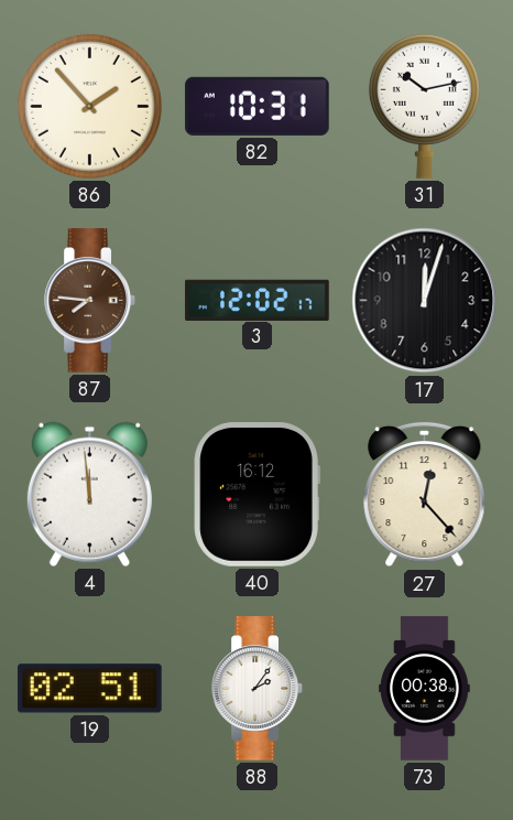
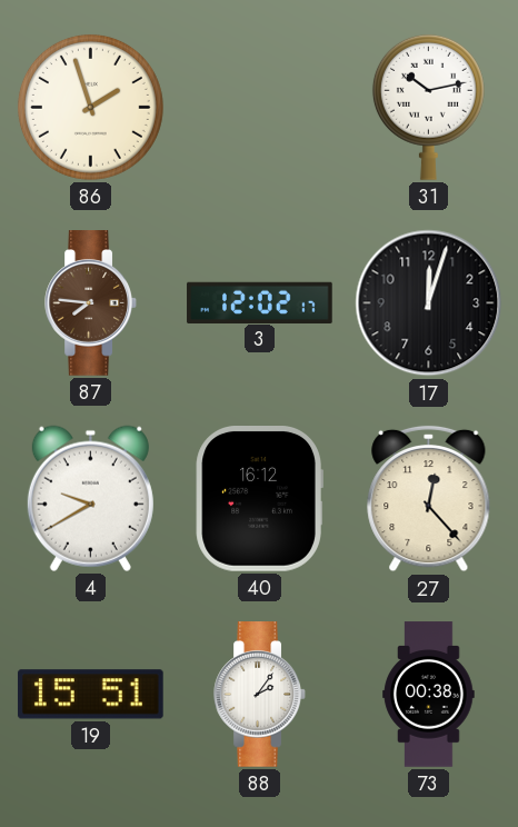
86: 1:53 -> 1:57
82: 10:31 -> none
4: 11:59 -> 9:40
19: 02:51 -> 15:51
